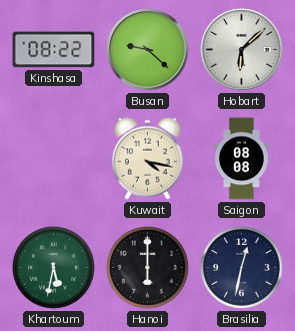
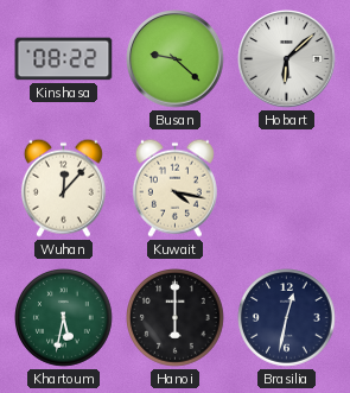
Wuhan: none -> 12:07
Saigon: 08:08 -> none
